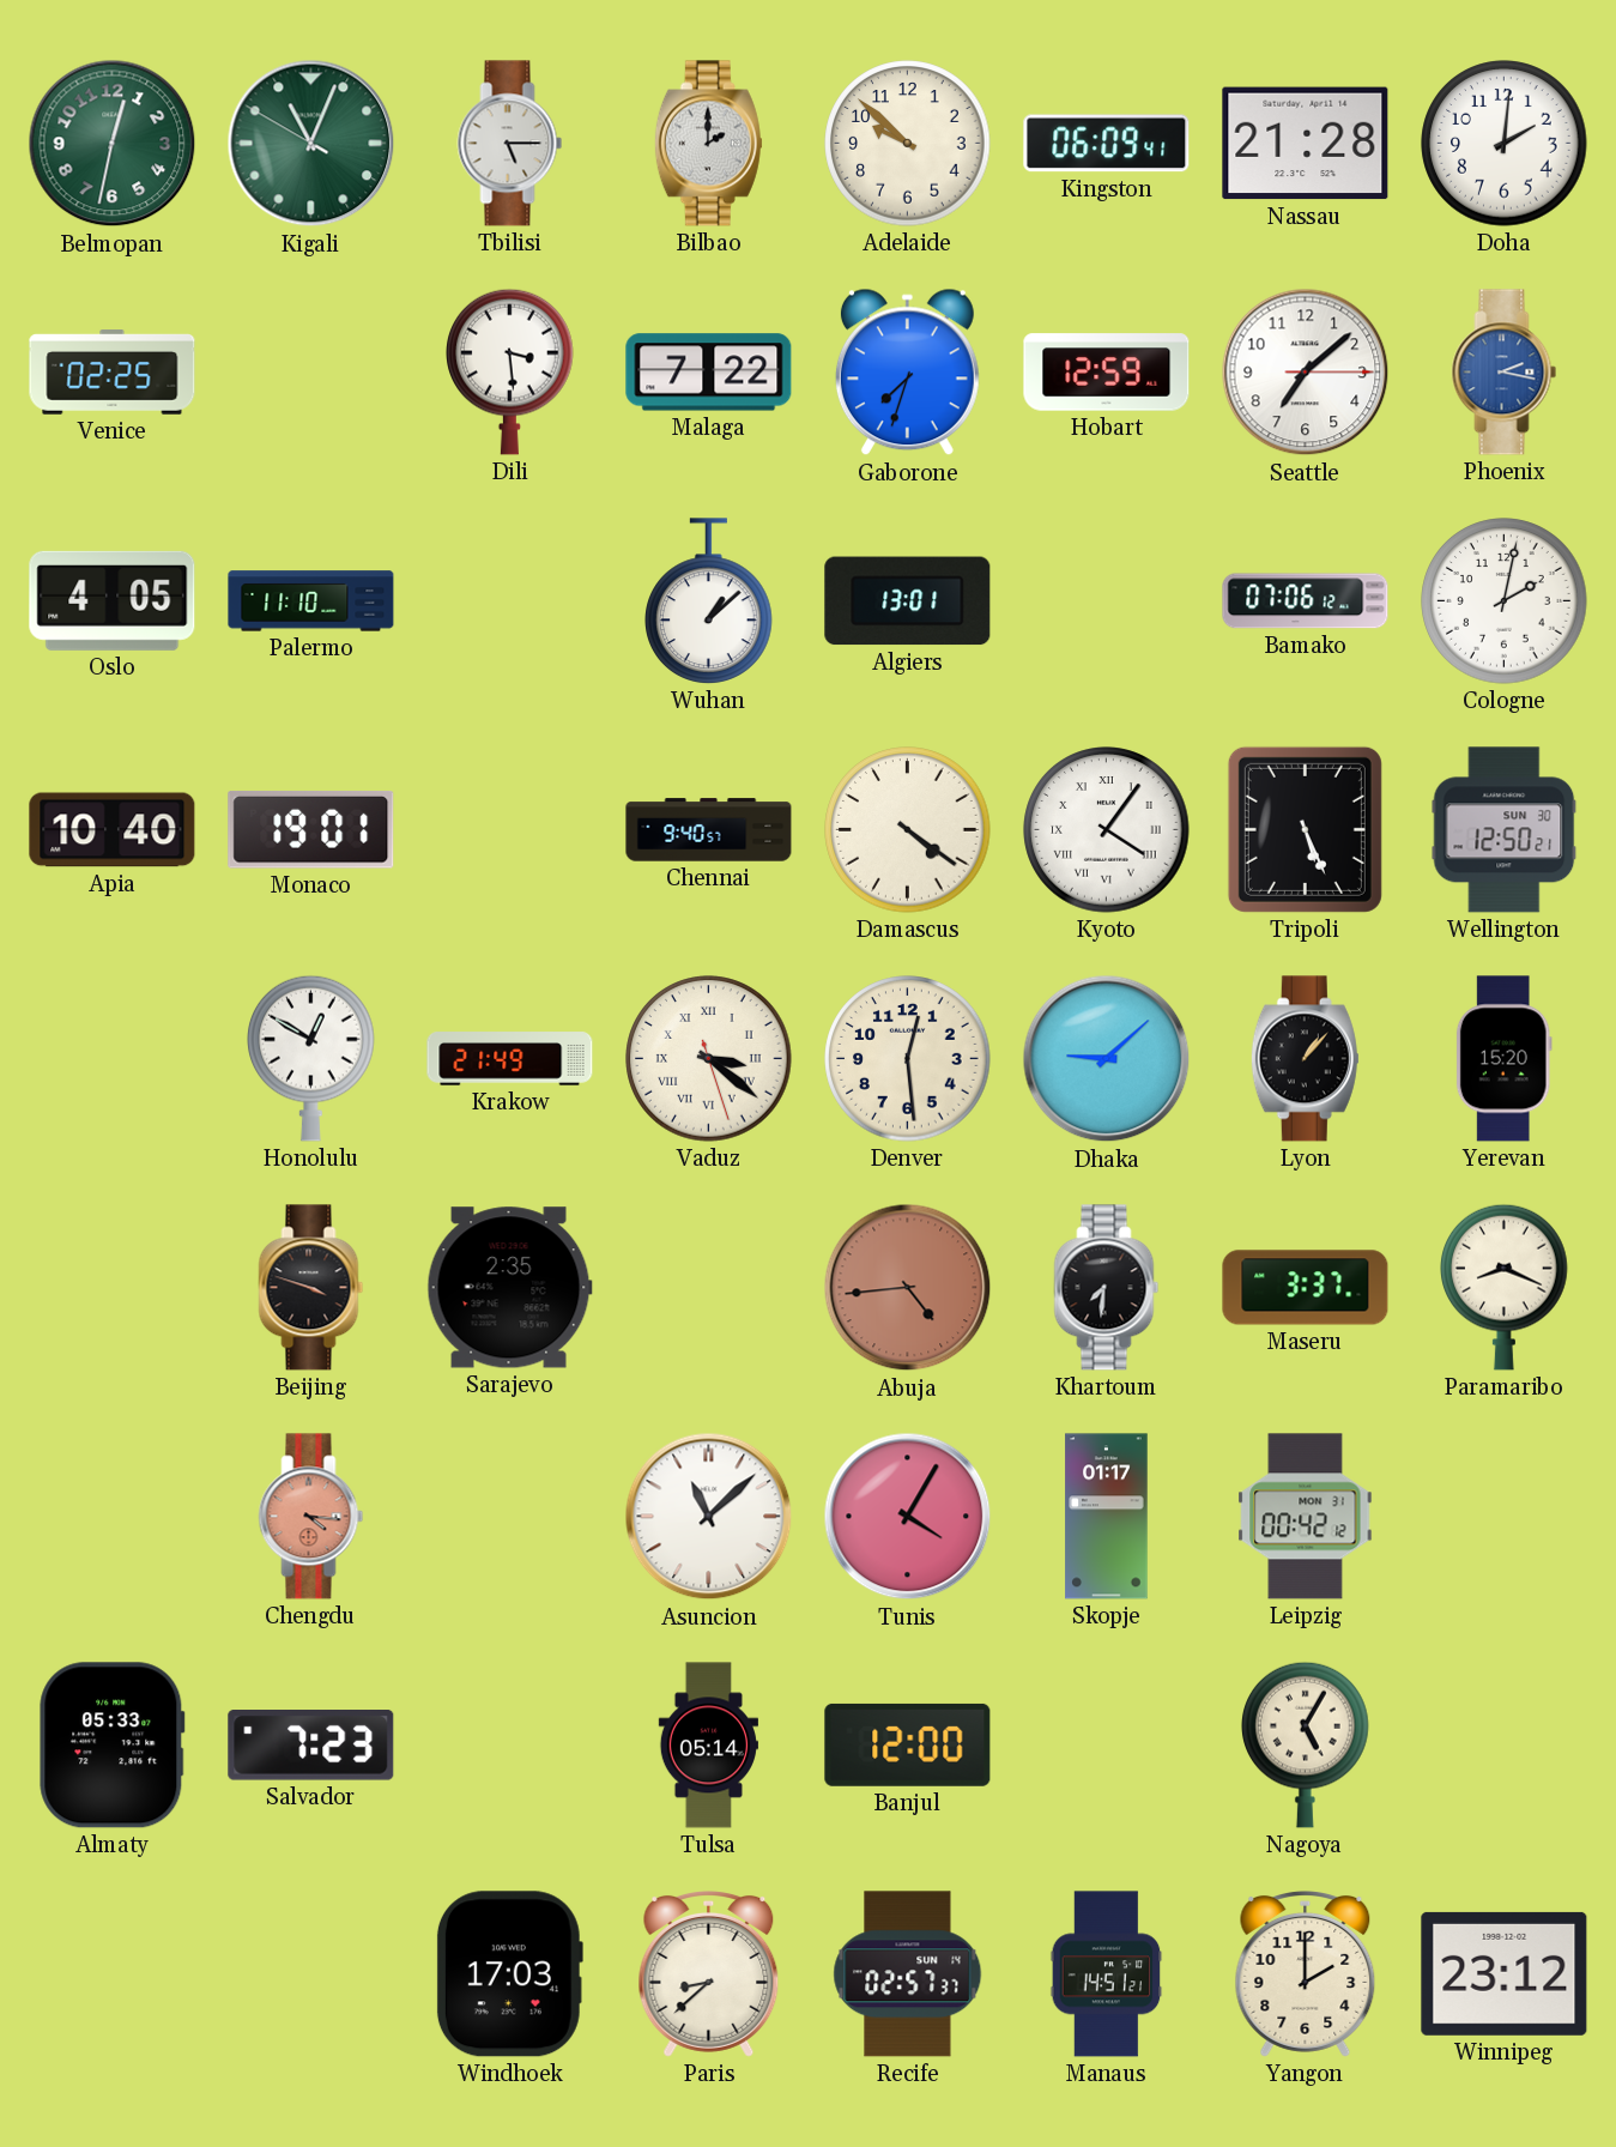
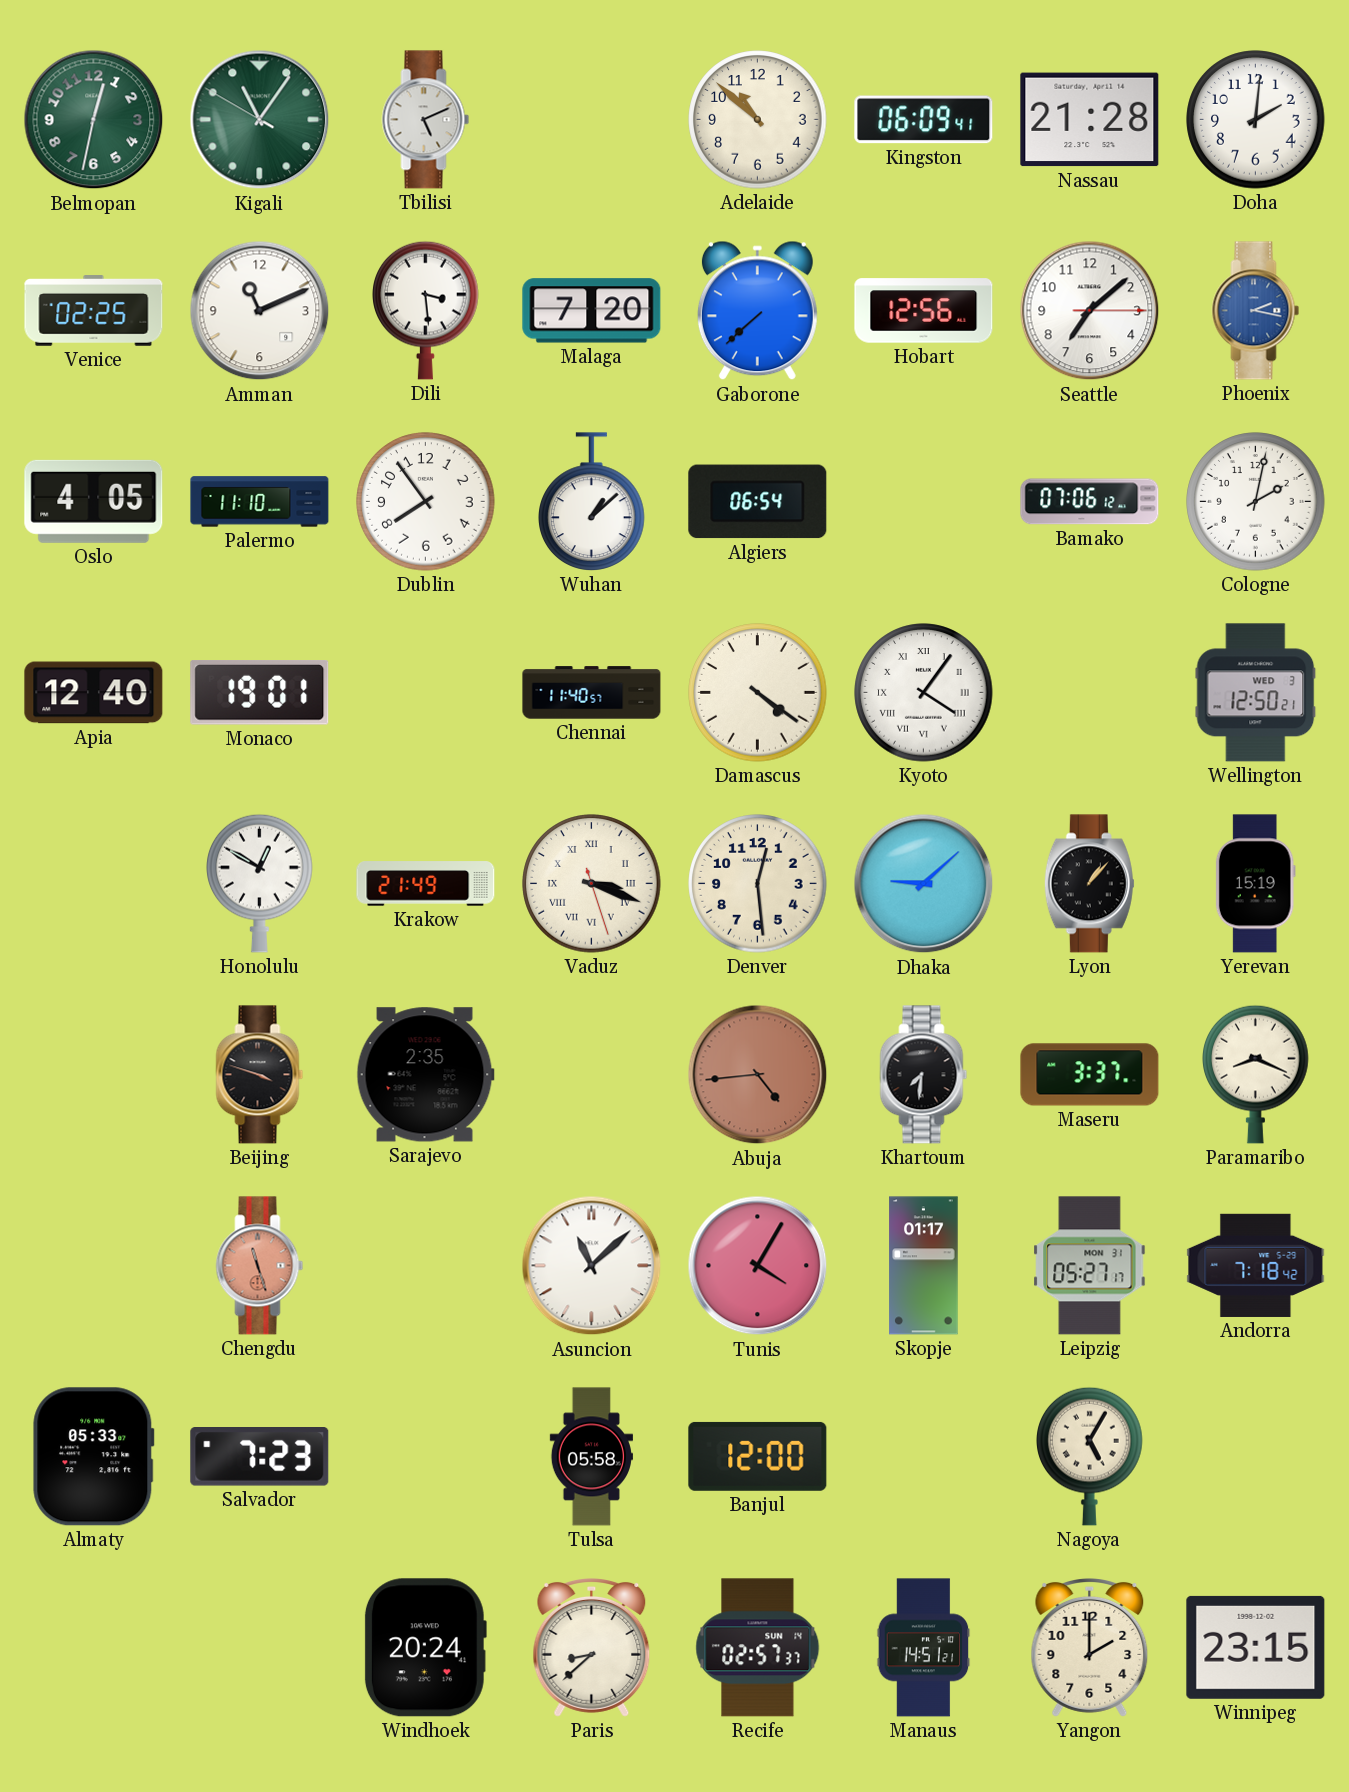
Kigali: 11:03 -> 11:05
Tbilisi: 5:15 -> 5:11
Bilbao: 2:00 -> none
Adelaide: 9:52 -> 10:52
Amman: none -> 11:11
Malaga: 7:22 -> 7:20
Gaborone: 7:33 -> 7:38
Hobart: 12:59 -> 12:56
Dublin: none -> 7:54
Algiers: 13:01 -> 06:54
Apia: 10:40 -> 12:40
Chennai: 9:40 -> 11:40
Tripoli: 5:26 -> none
Wellington date: SUN 30 -> WED 3
Vaduz: 3:21 -> 3:18
Yerevan: 15:20 -> 15:19
Chengdu: 4:16 -> 11:27
Leipzig: 00:42 -> 05:27
Andorra: none -> 7:18
Tulsa: 05:14 -> 05:58
Windhoek: 17:03 -> 20:24
Winnipeg: 23:12 -> 23:15
